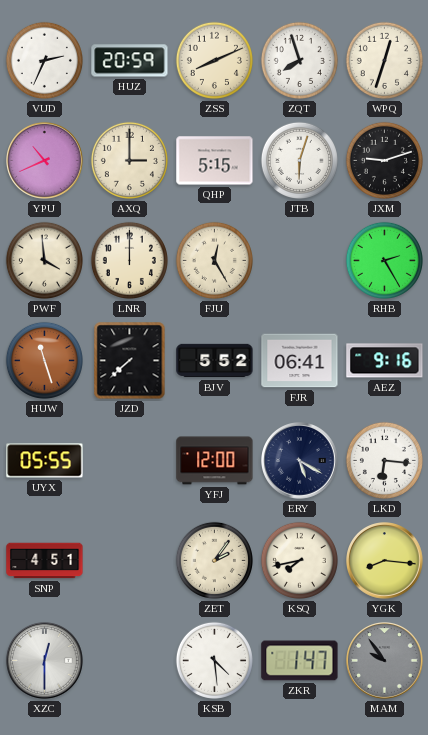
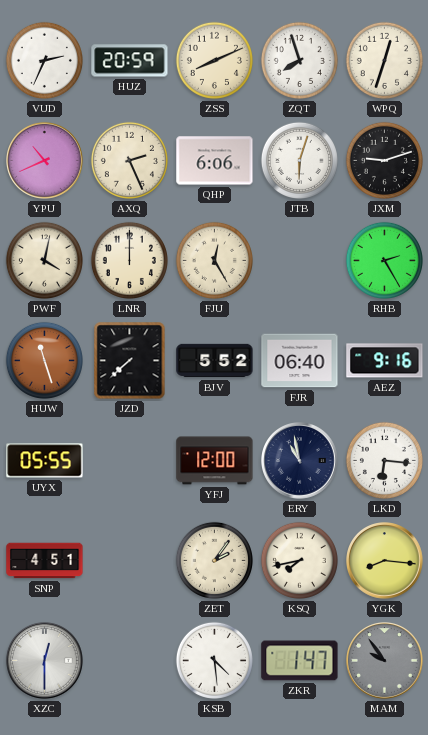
AXQ: 3:00 -> 2:26
QHP: 5:15 -> 6:06
PWF: 3:59 -> 4:02
FJR: 06:41 -> 06:40
ERY: 5:20 -> 10:58
